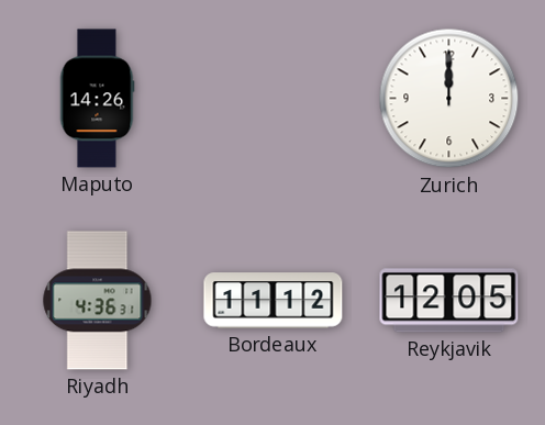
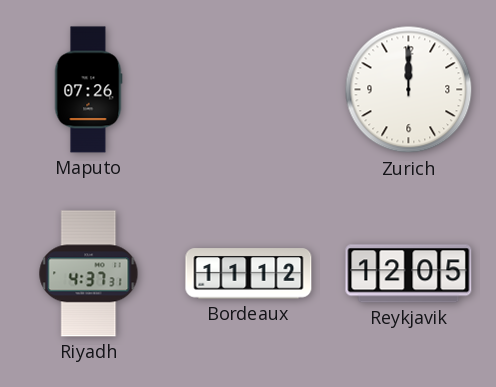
Maputo: 14:26 -> 07:26
Riyadh: 4:36 -> 4:37
